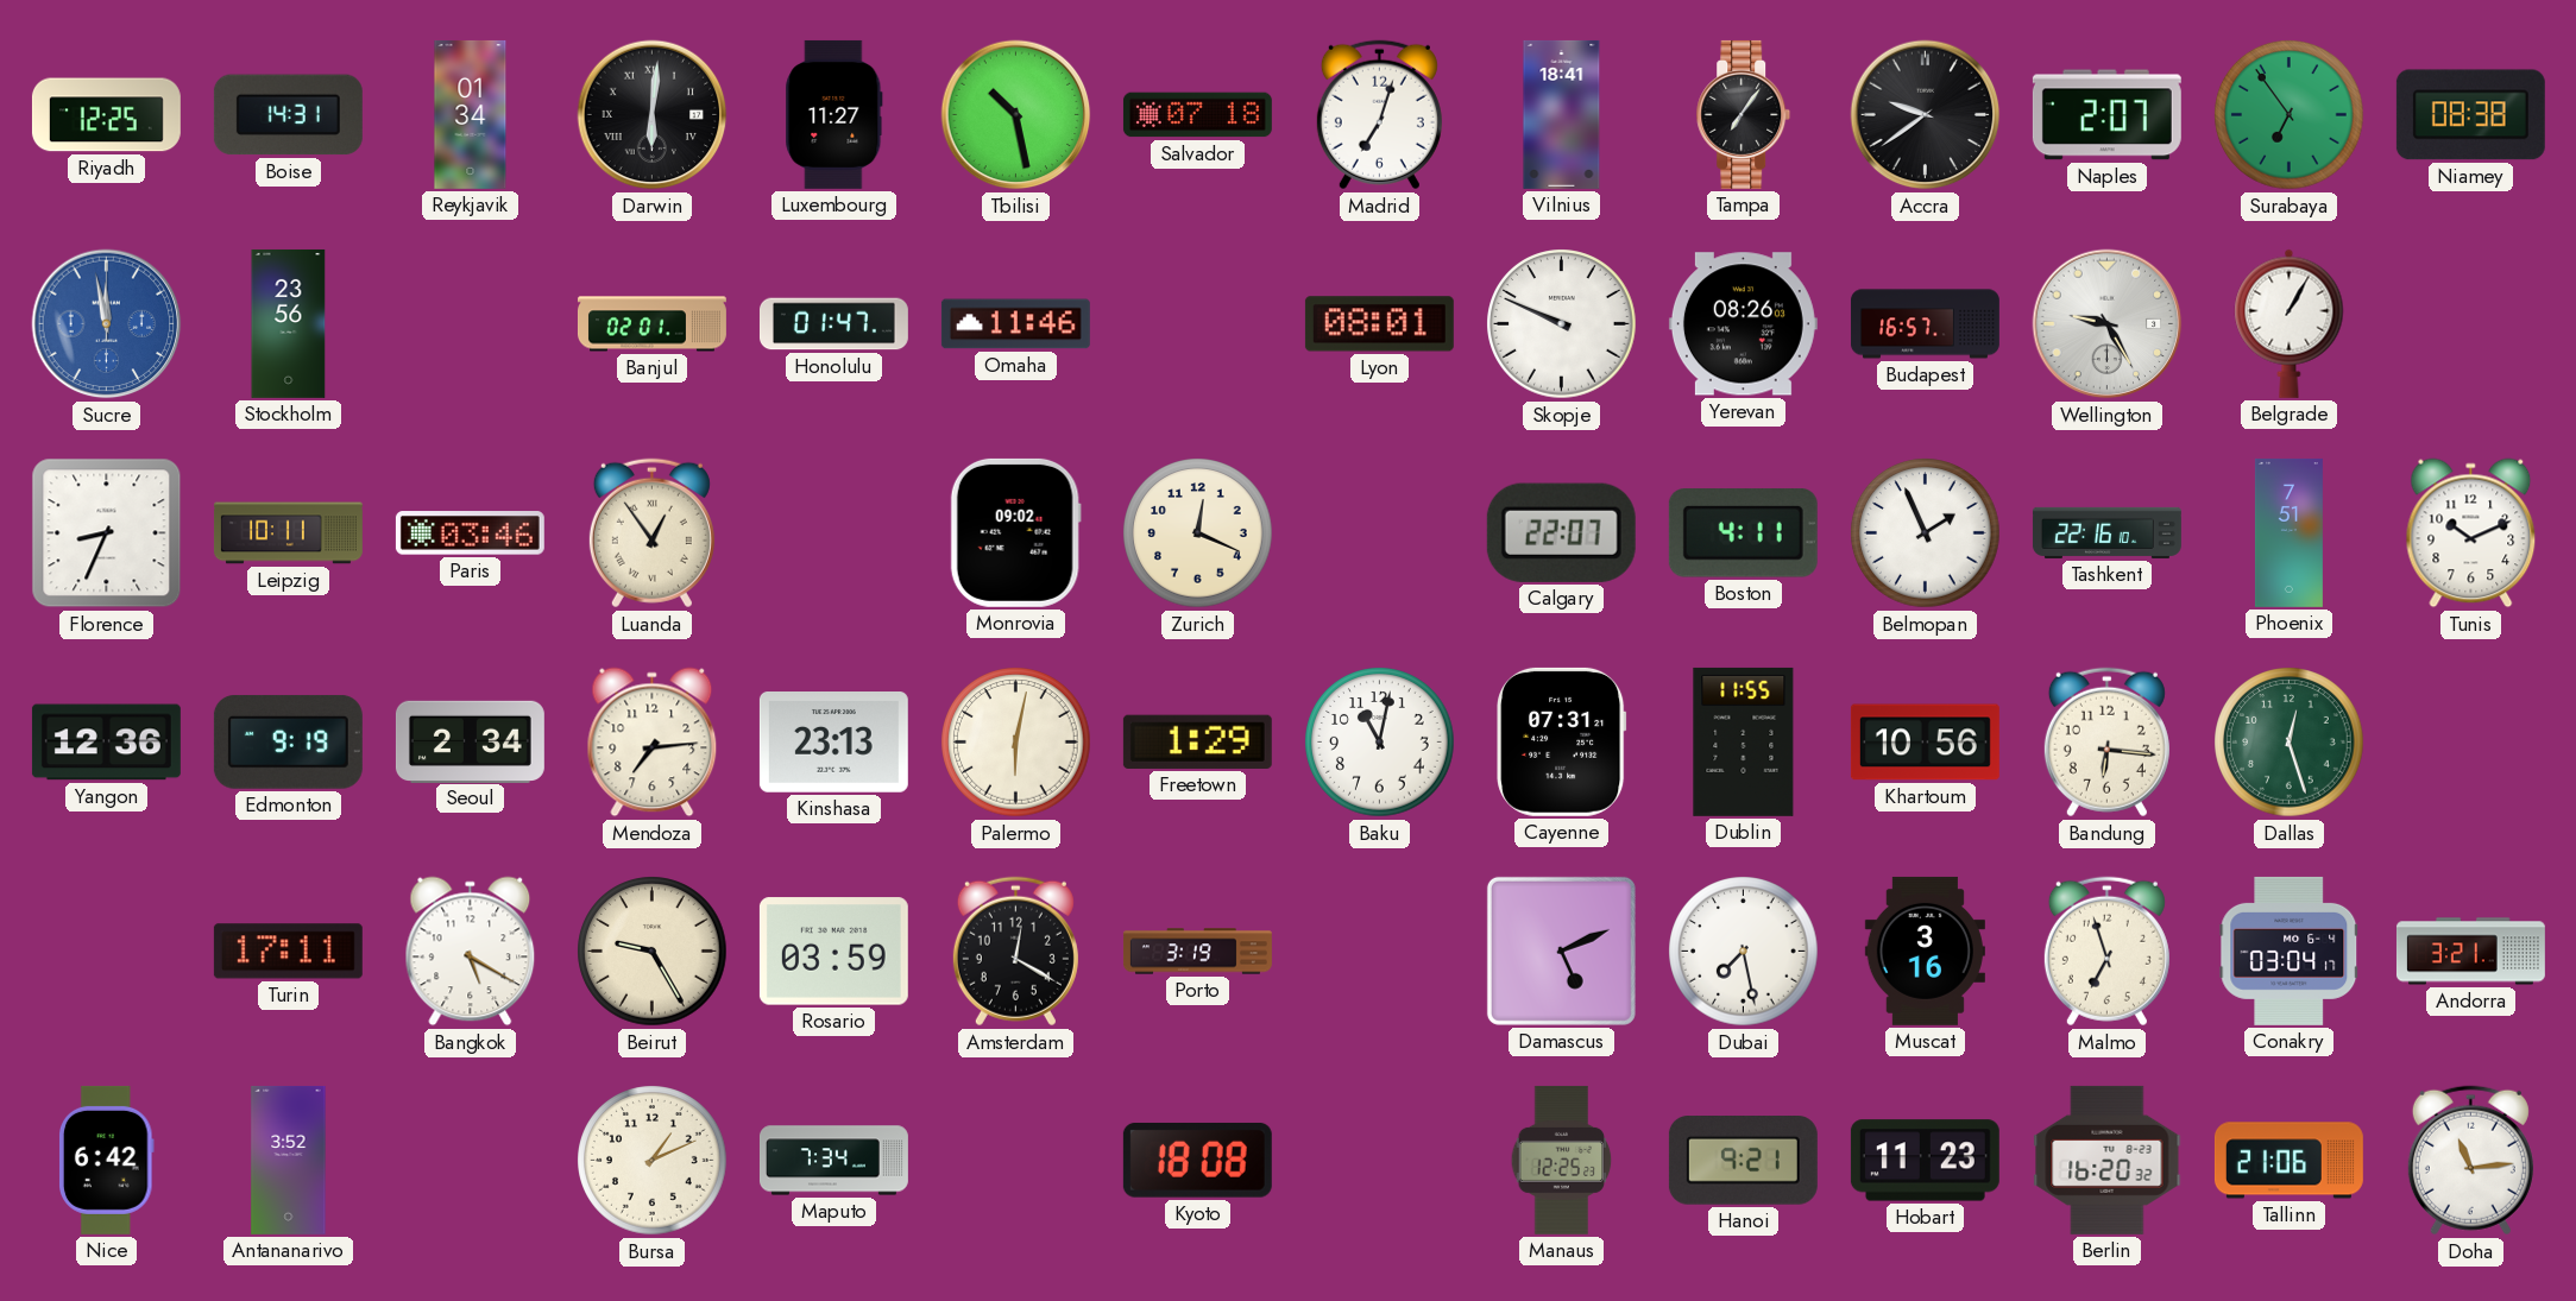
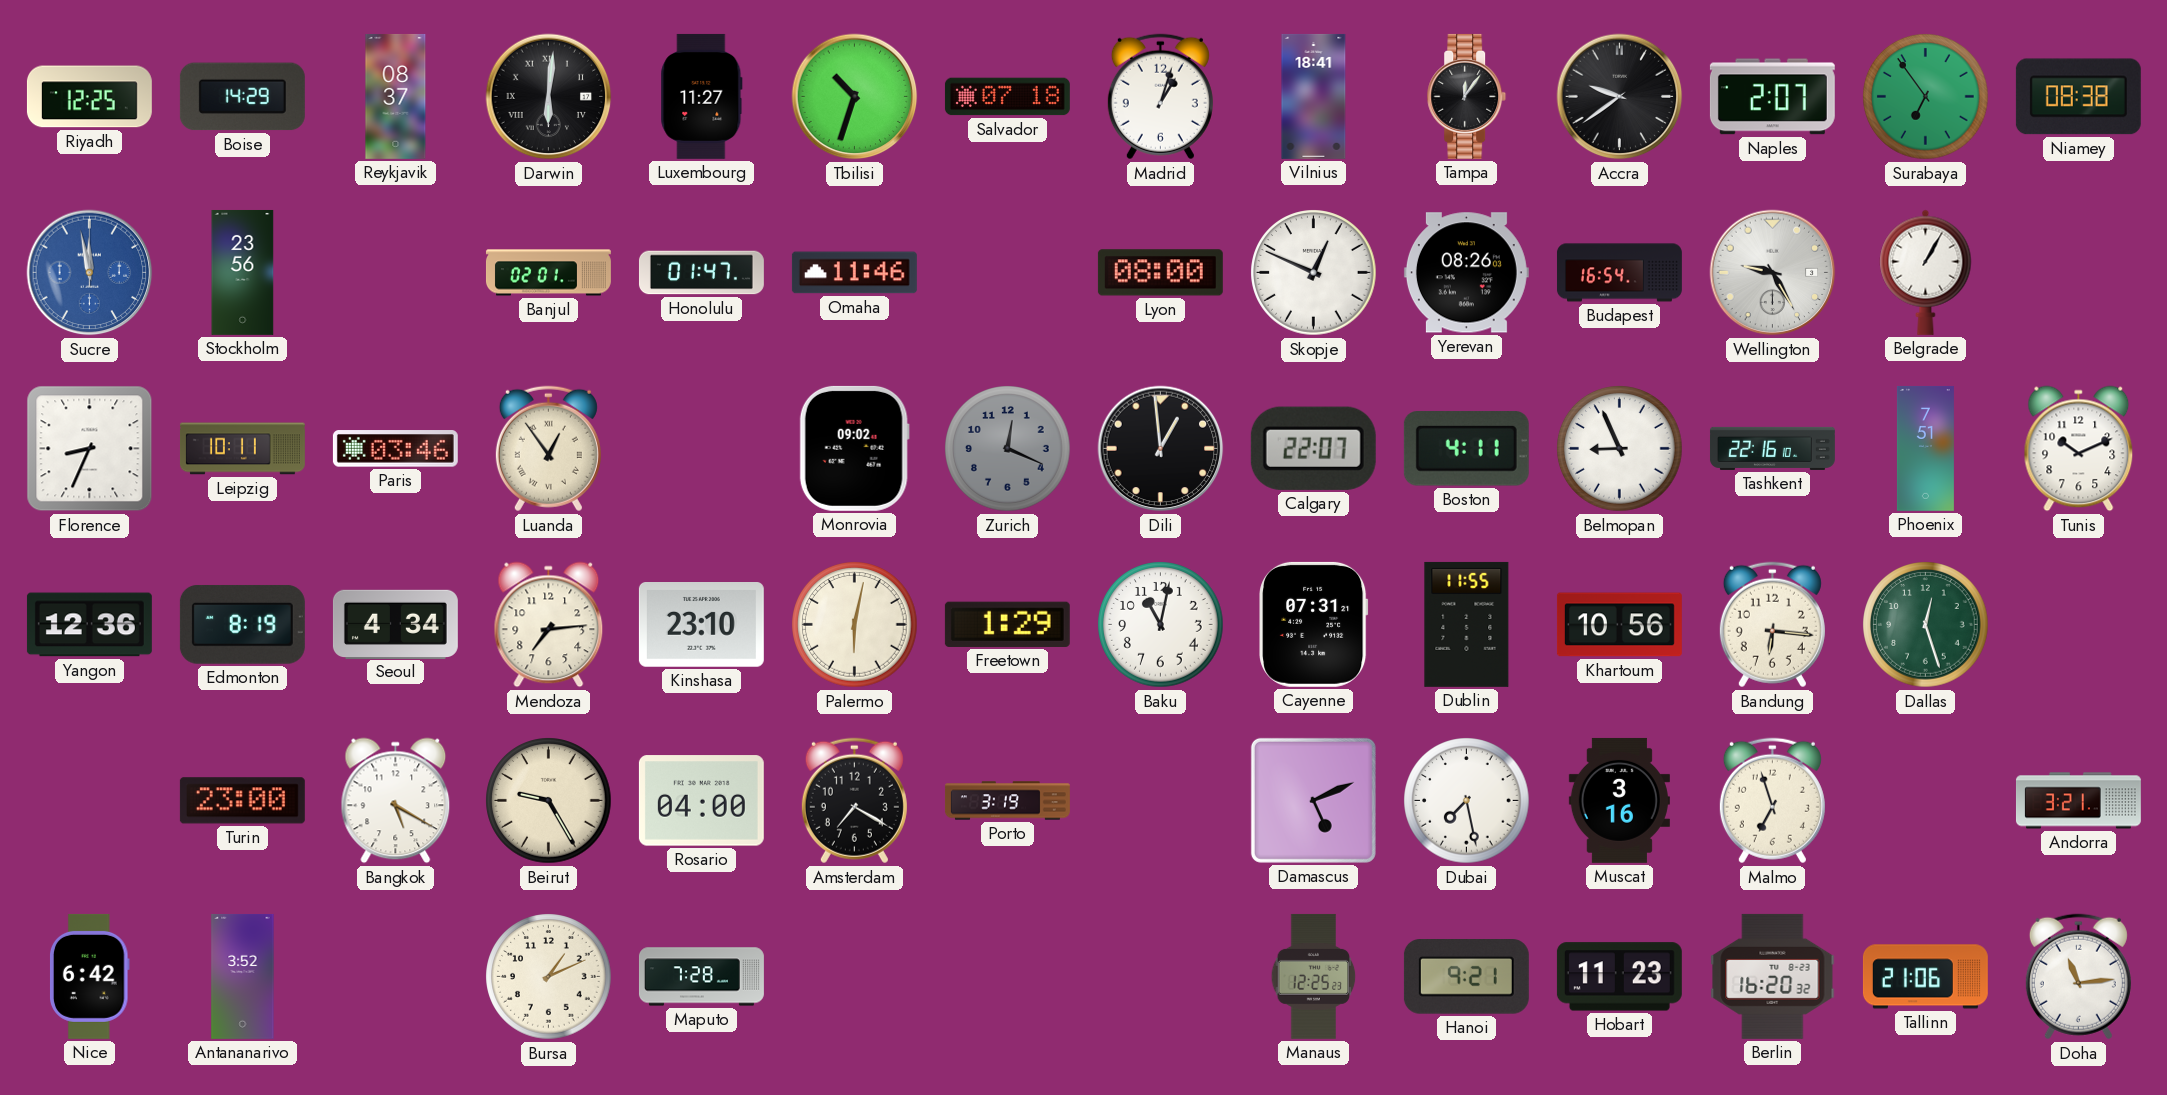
Boise: 14:31 -> 14:29
Reykjavik: 01:34 -> 08:37
Tbilisi: 10:28 -> 10:33
Madrid: 7:03 -> 1:03
Tampa: 7:06 -> 12:06
Lyon: 08:01 -> 08:00
Skopje: 9:49 -> 12:49
Budapest: 16:57 -> 16:54
Zurich dial: cream -> grey
Dili: none -> 12:59
Belmopan: 1:56 -> 8:56
Edmonton: 9:19 -> 8:19
Seoul: 2:34 -> 4:34
Kinshasa: 23:13 -> 23:10
Turin: 17:11 -> 23:00
Rosario: 03:59 -> 04:00
Amsterdam: 12:20 -> 7:20
Conakry: 03:04 -> none
Maputo: 7:34 -> 7:28
Kyoto: 18:08 -> none
